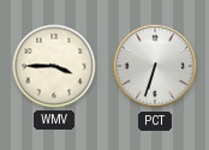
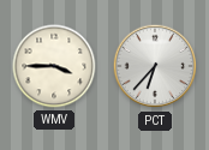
PCT: 6:33 -> 6:37
